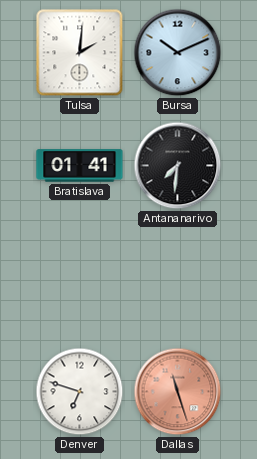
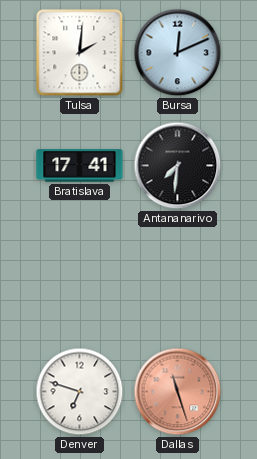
Bursa: 10:11 -> 12:11
Bratislava: 01:41 -> 17:41
